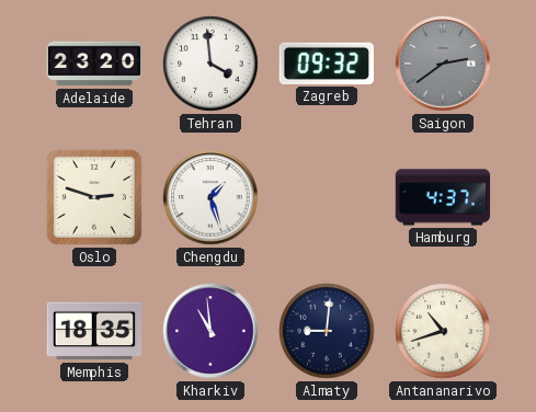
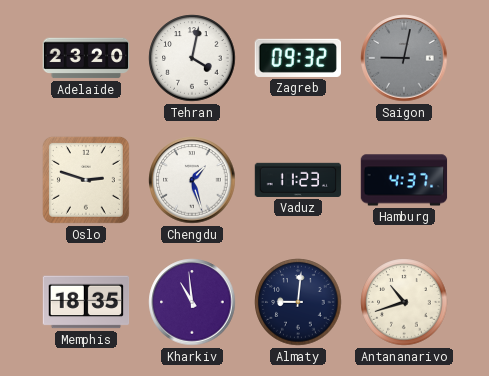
Tehran: 3:59 -> 4:02
Saigon: 2:39 -> 9:02
Vaduz: none -> 11:23
